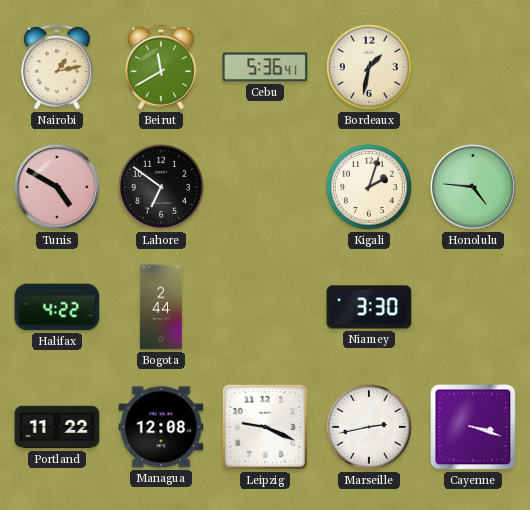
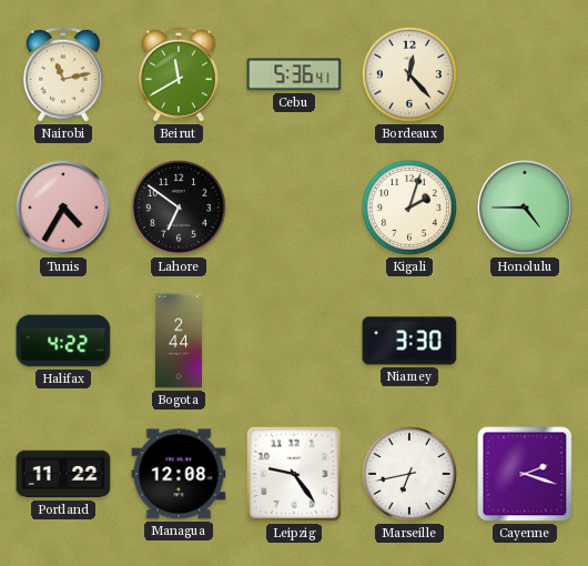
Nairobi: 1:13 -> 11:13
Bordeaux: 1:32 -> 12:23
Tunis: 4:50 -> 4:35
Honolulu: 4:46 -> 4:45
Leipzig: 9:19 -> 9:24
Marseille: 2:43 -> 6:43
Cayenne: 3:18 -> 2:18
